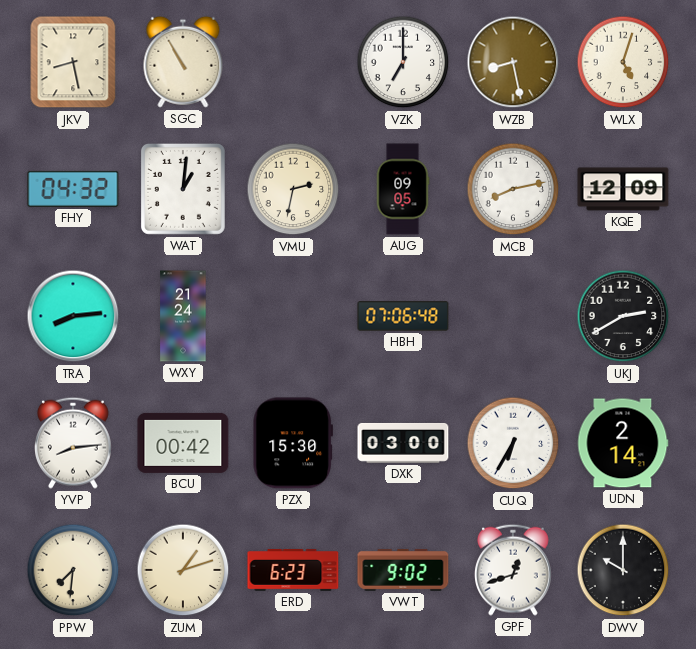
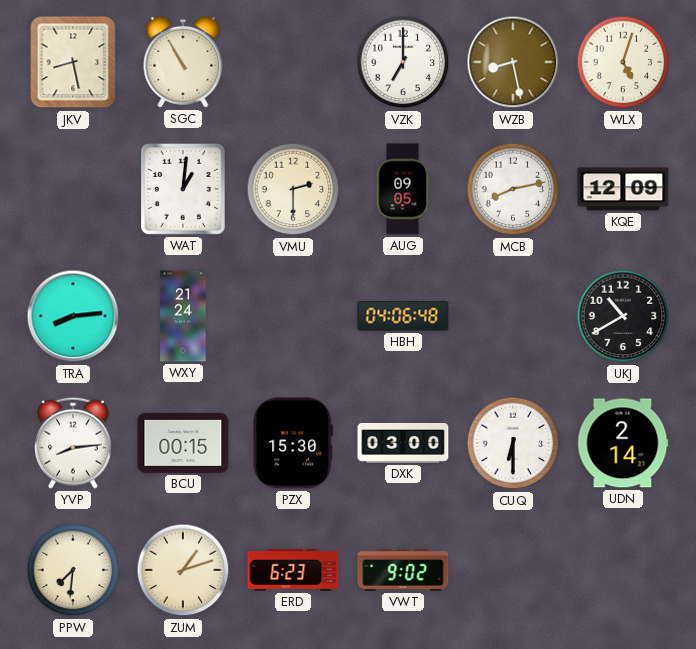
FHY: 04:32 -> none
VMU: 2:32 -> 2:30
HBH: 07:06 -> 04:06
UKJ: 2:40 -> 10:40
BCU: 00:42 -> 00:15
CUQ: 6:35 -> 6:30
GPF: 12:42 -> none
DWV: 10:00 -> none
